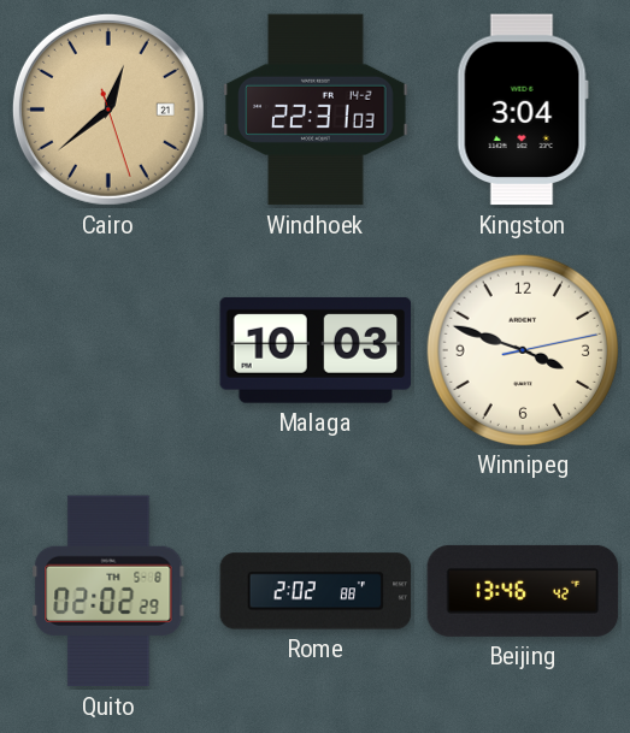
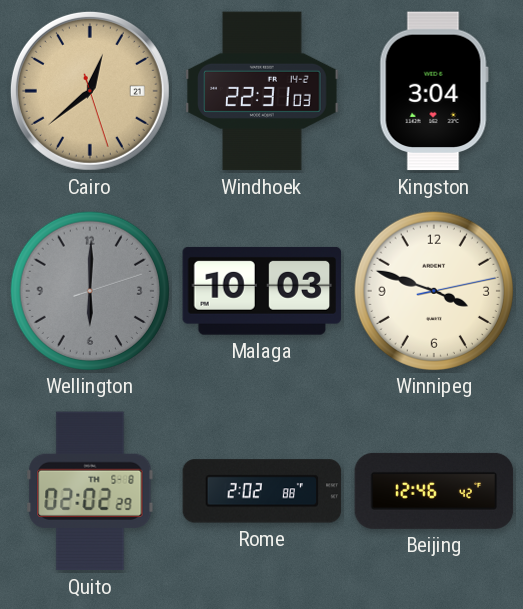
Wellington: none -> 6:00
Beijing: 13:46 -> 12:46
